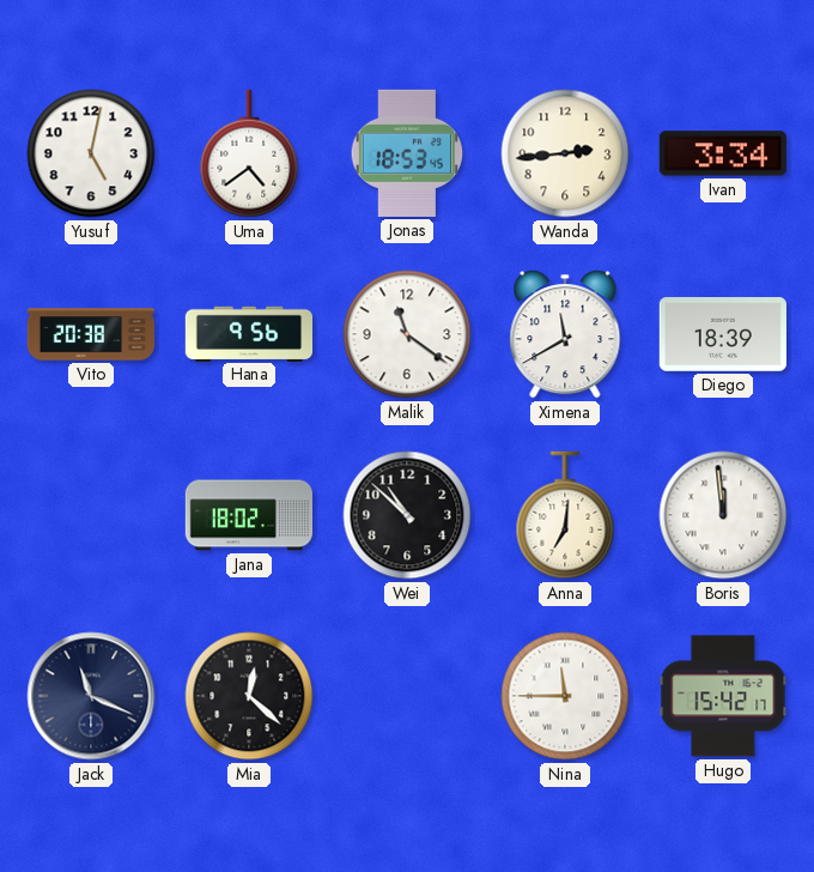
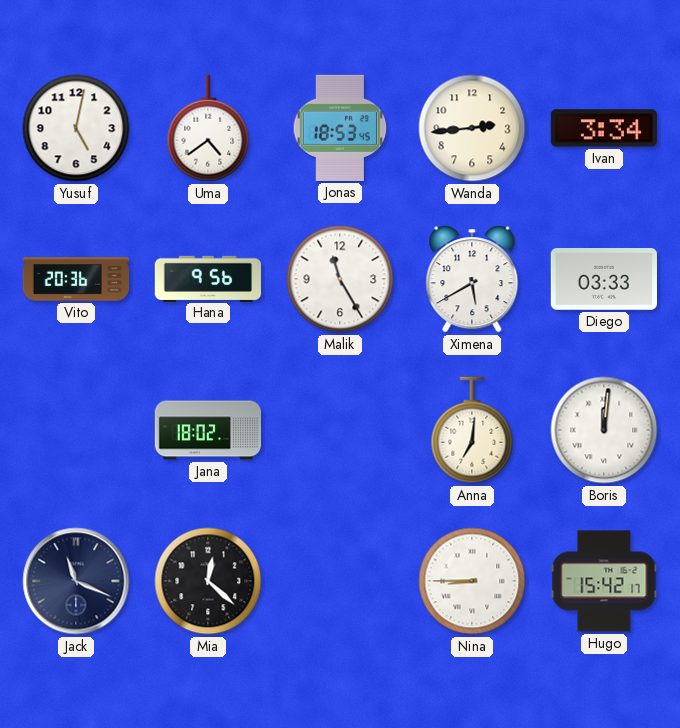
Vito: 20:38 -> 20:36
Malik: 11:21 -> 11:25
Ximena: 11:40 -> 5:40
Diego: 18:39 -> 03:33
Wei: 10:52 -> none
Boris: 11:59 -> 12:01
Nina: 11:45 -> 8:45
